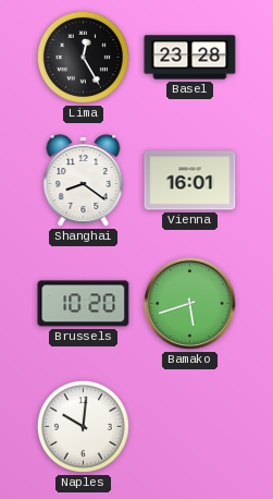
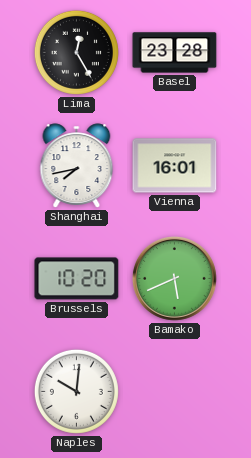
Shanghai: 8:21 -> 7:43
Bamako: 5:42 -> 5:41
